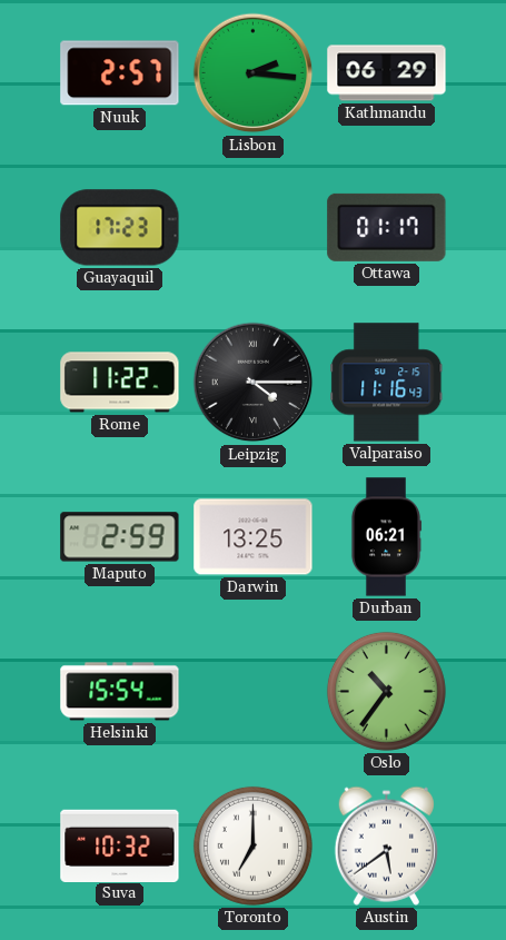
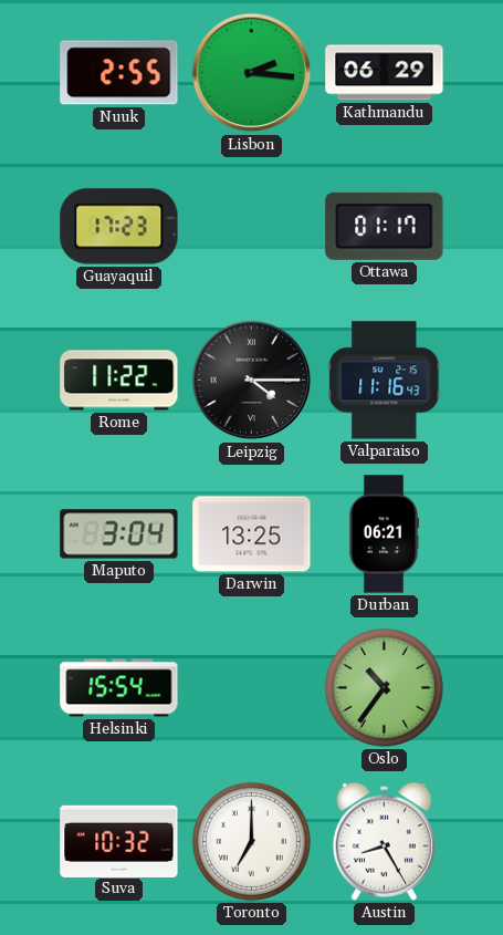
Nuuk: 2:57 -> 2:55
Maputo: 2:59 -> 3:04
Austin: 5:39 -> 8:25
